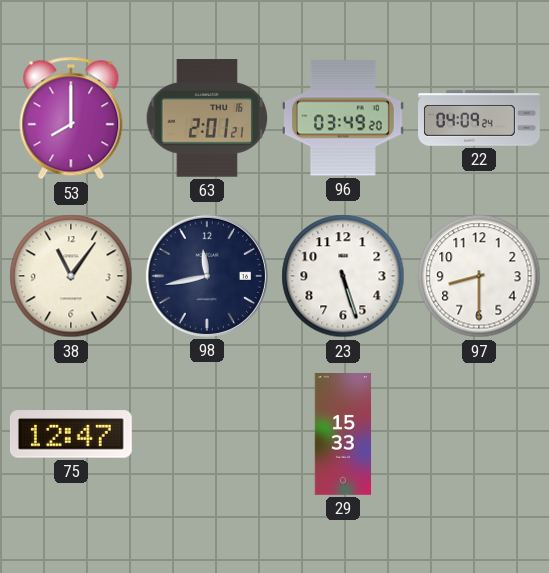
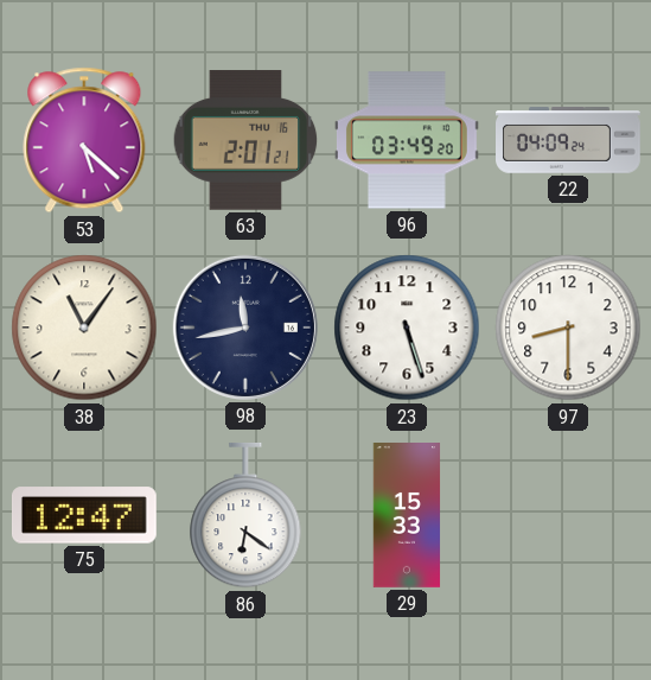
53: 8:00 -> 5:22
86: none -> 6:21
